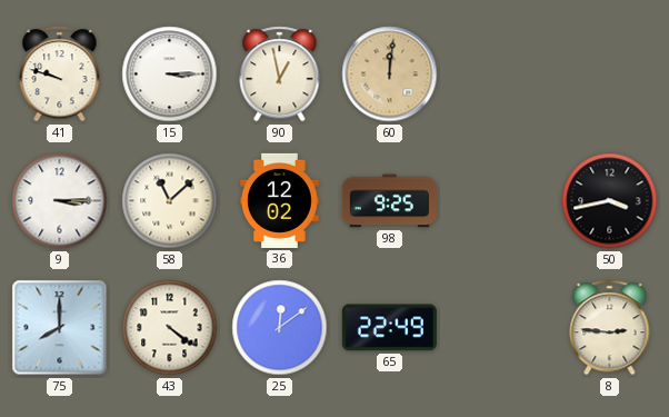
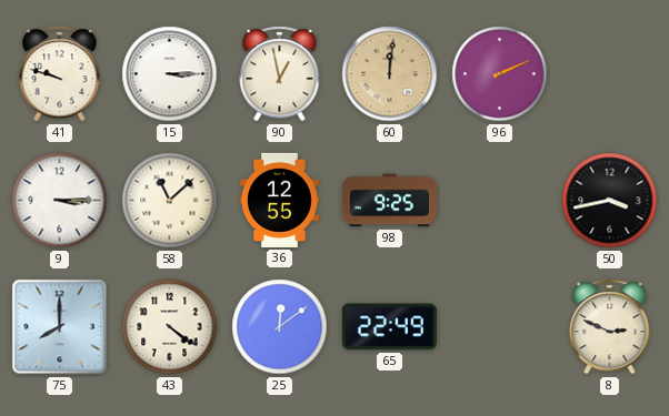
96: none -> 2:11
36: 12:02 -> 12:55
8: 2:46 -> 2:49
